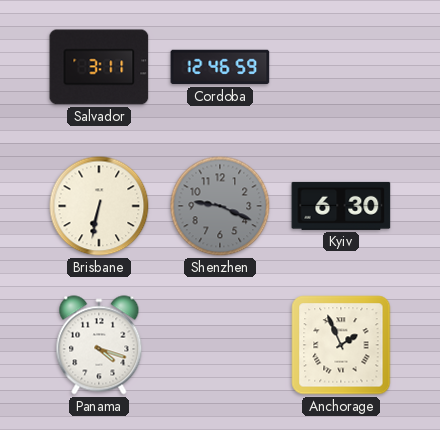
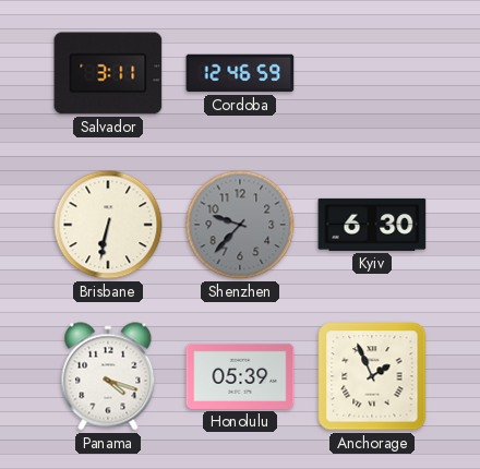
Shenzhen: 9:19 -> 9:37
Honolulu: none -> 05:39
